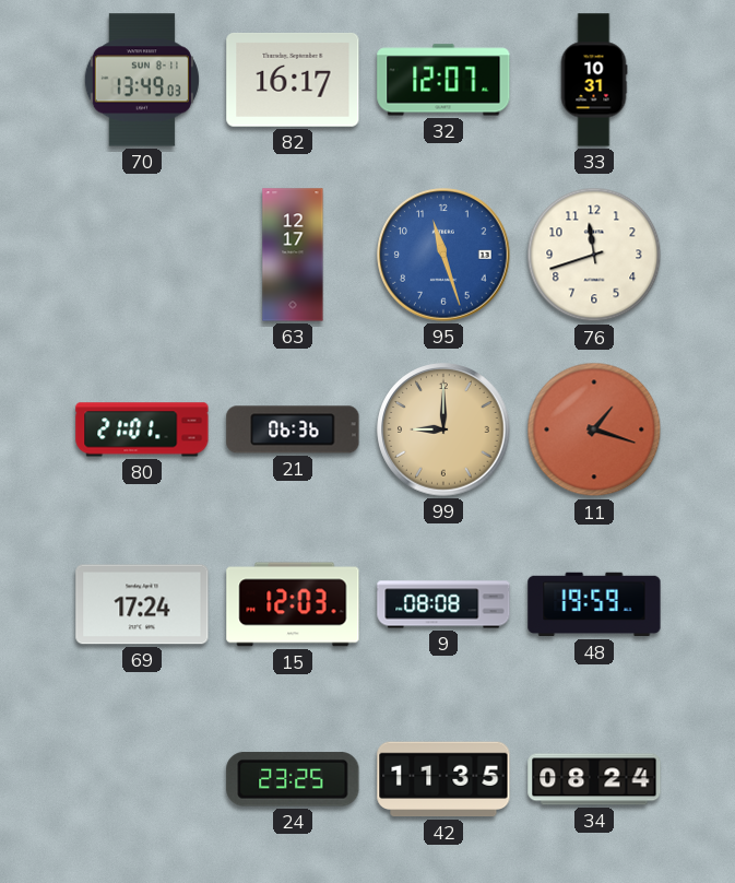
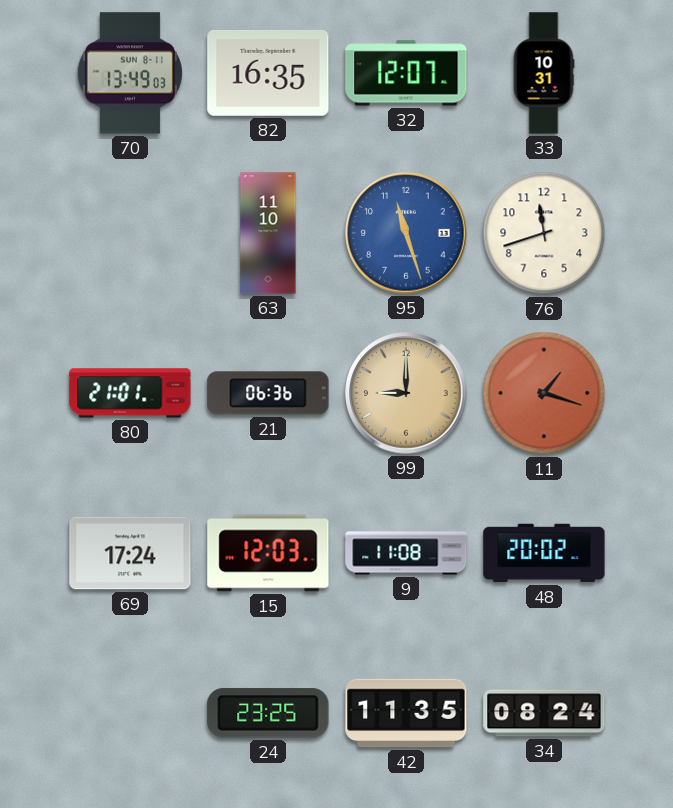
82: 16:17 -> 16:35
63: 12:17 -> 11:10
9: 08:08 -> 11:08
48: 19:59 -> 20:02
